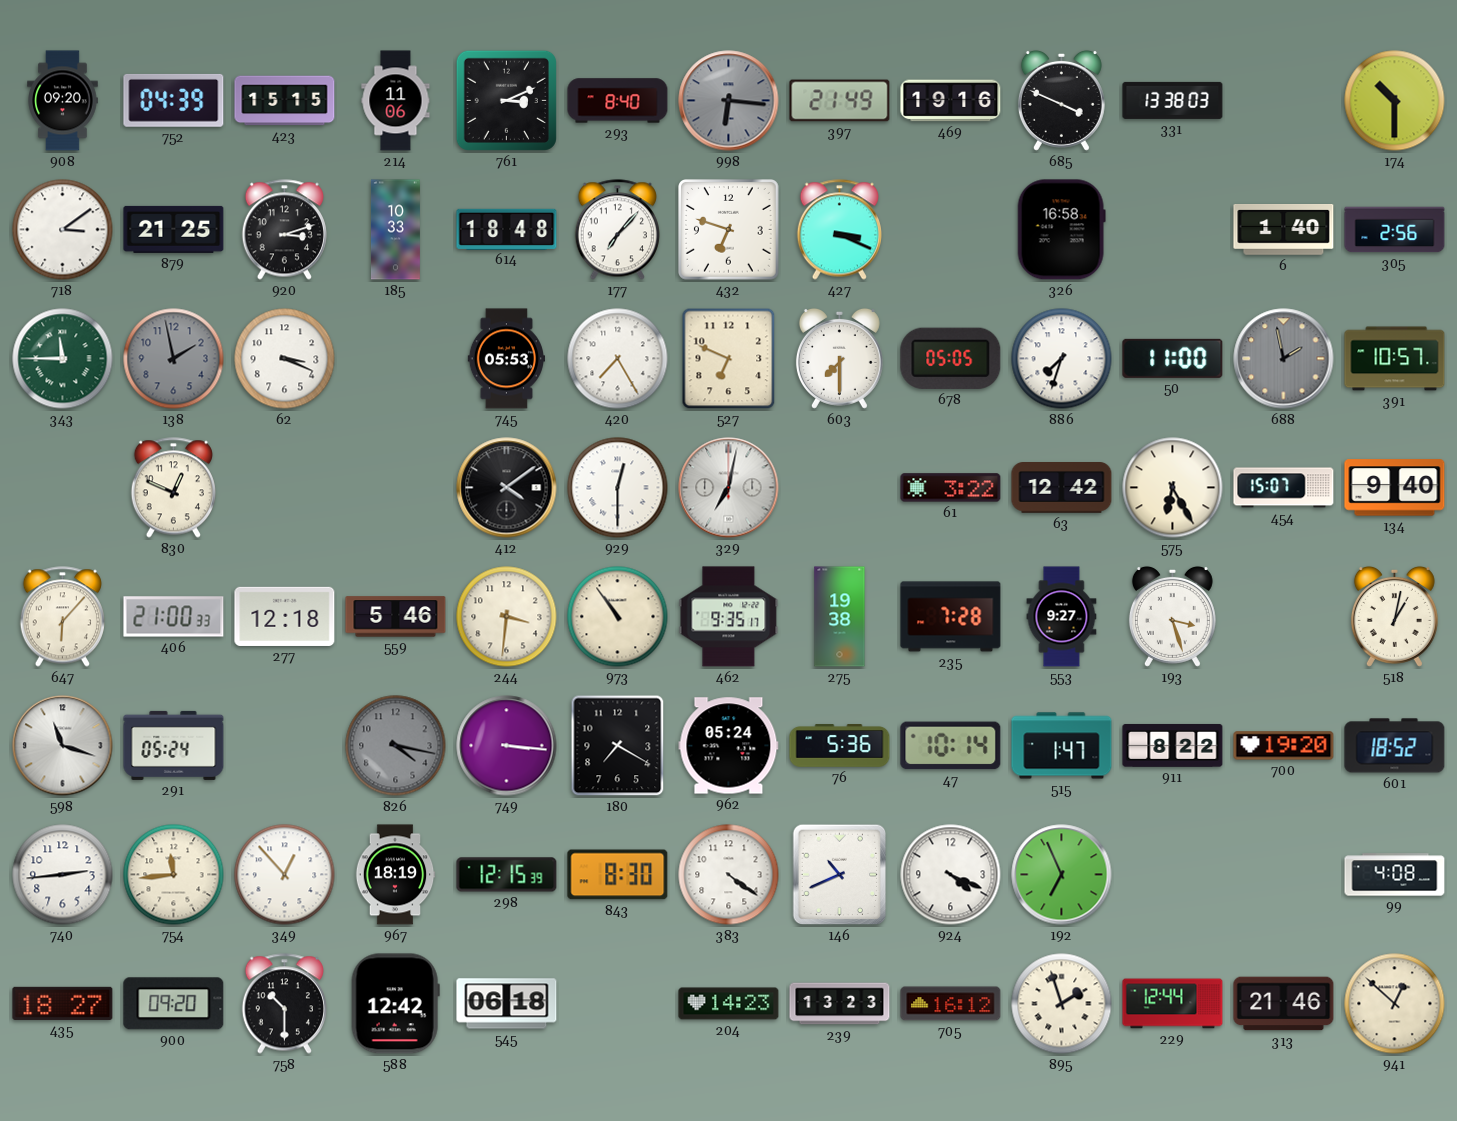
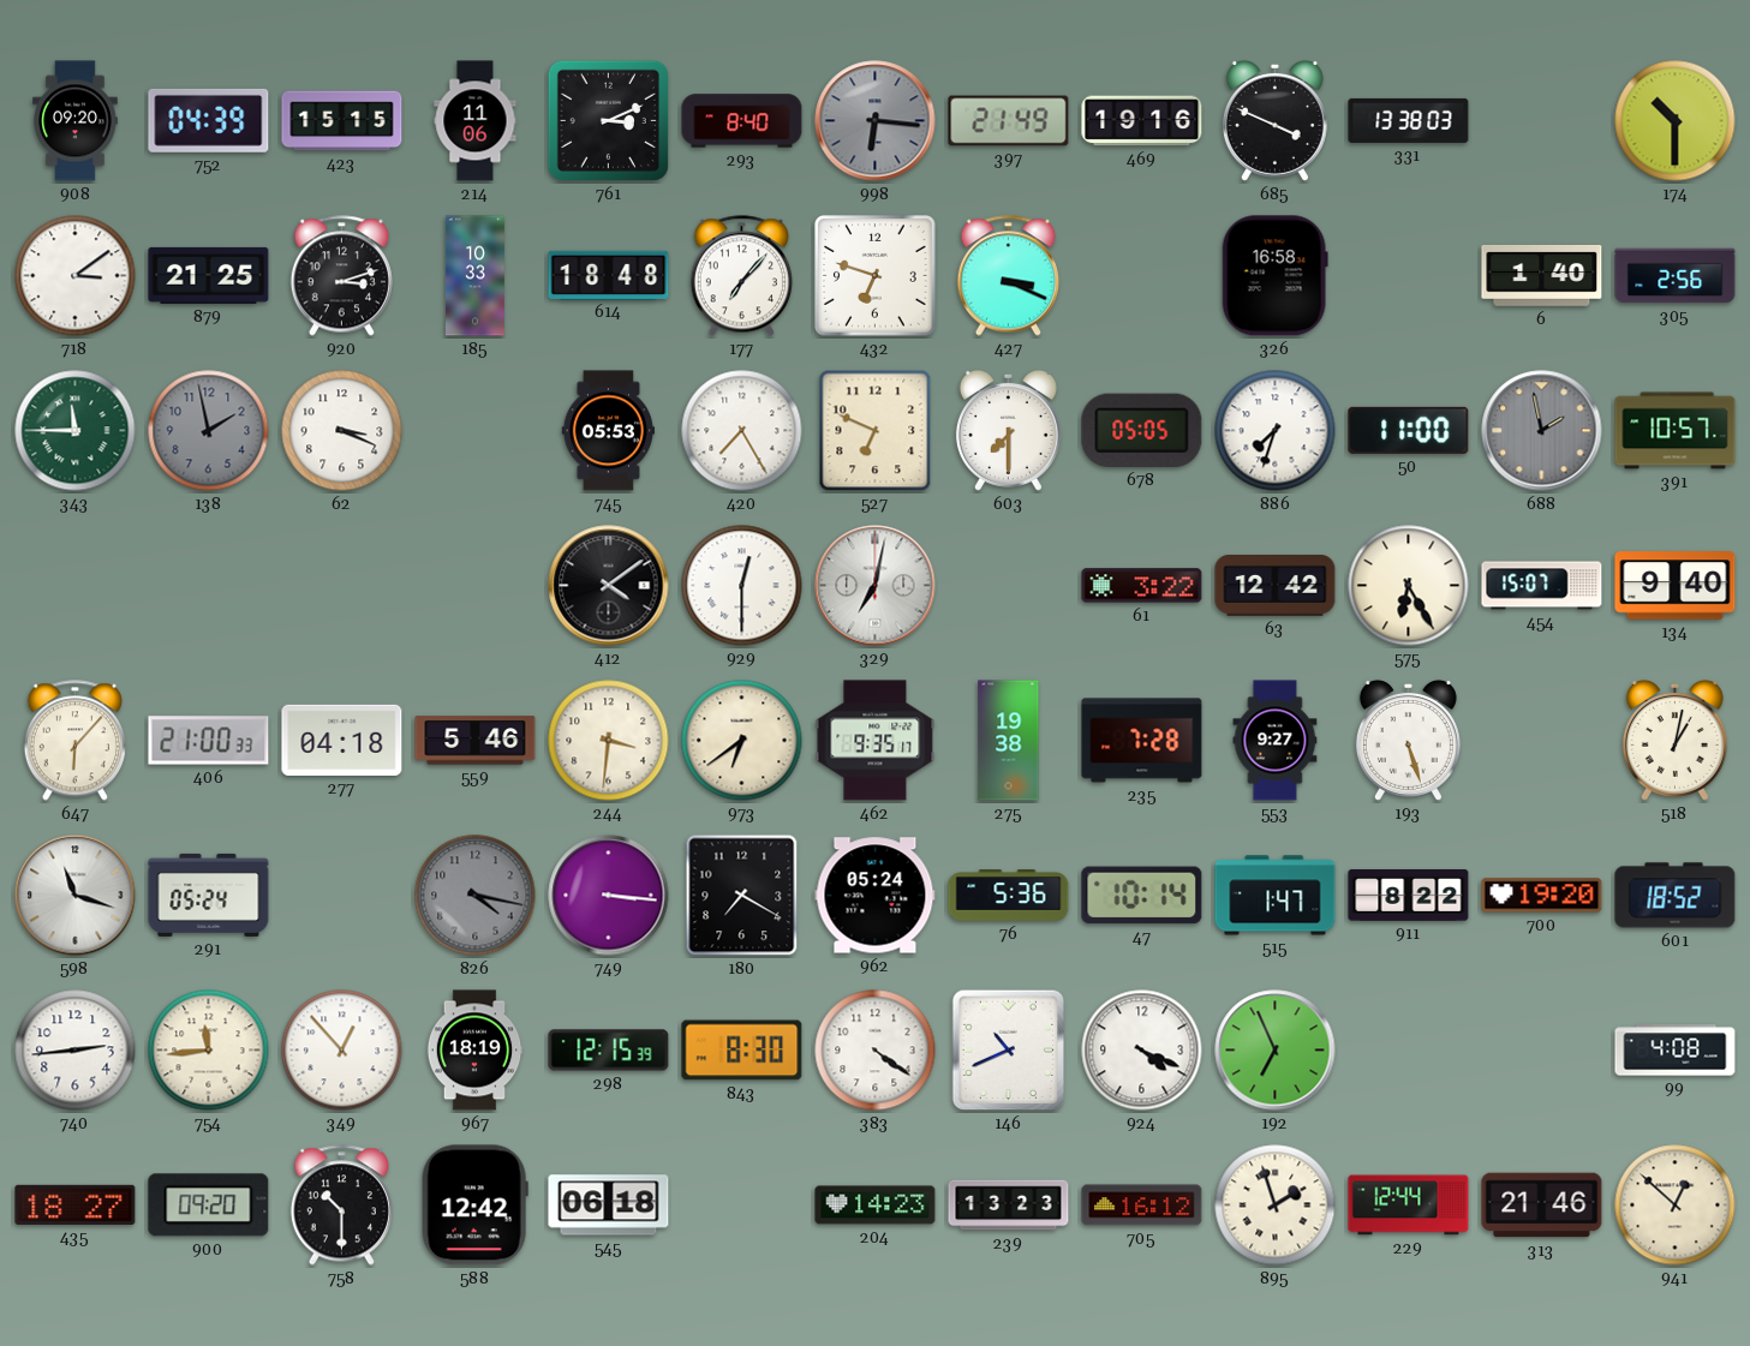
830: 12:49 -> none
277: 12:18 -> 04:18
973: 10:54 -> 6:39
193: 3:27 -> 5:27
